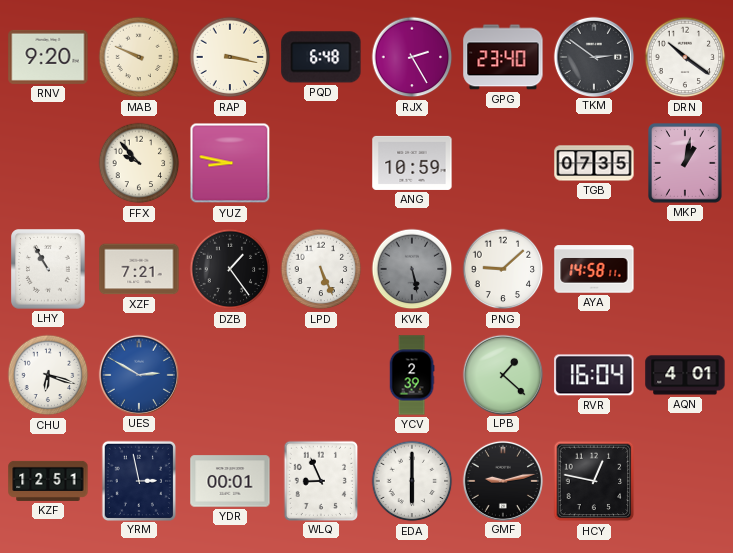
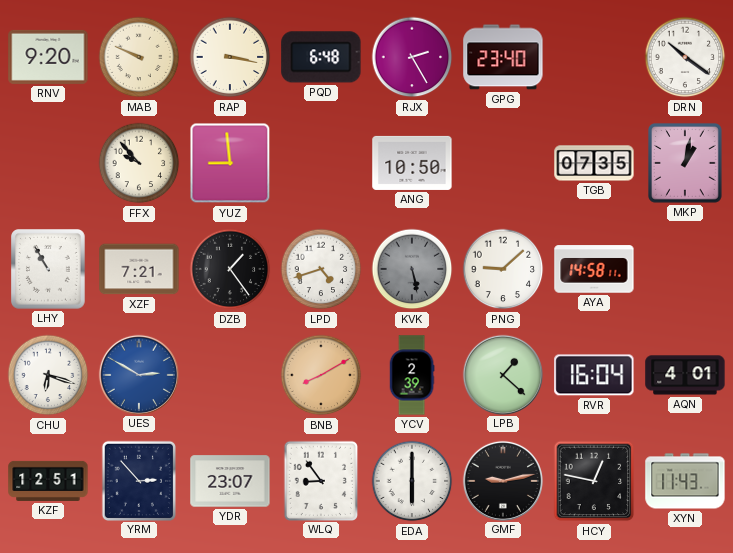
TKM: 2:51 -> none
YUZ: 8:47 -> 8:59
ANG: 10:59 -> 10:50
LPD: 5:26 -> 4:42
BNB: none -> 8:10
YRM: 2:58 -> 2:53
YDR: 00:01 -> 23:07
WLQ: 8:56 -> 8:54
XYN: none -> 11:43
